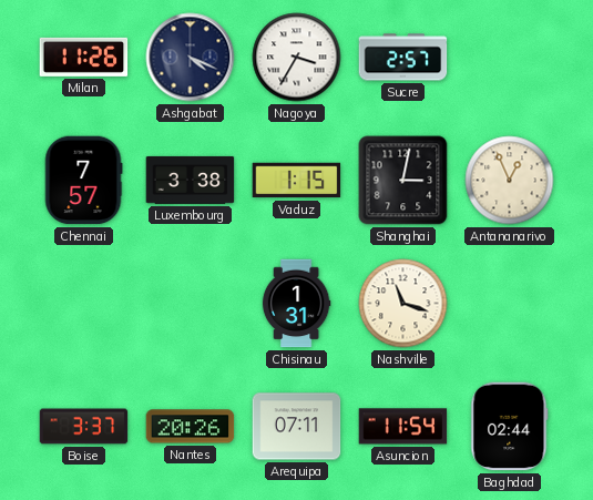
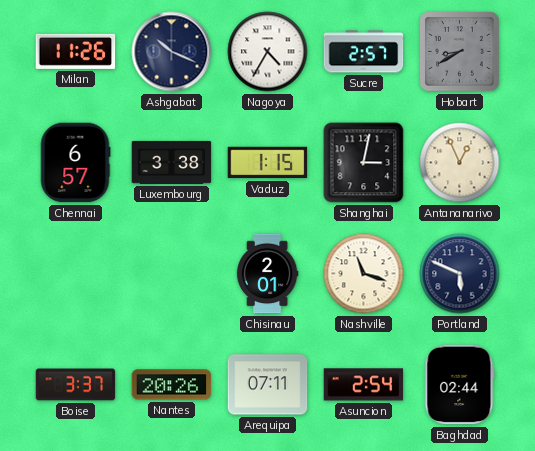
Ashgabat: 4:19 -> 10:19
Nagoya: 3:35 -> 4:35
Hobart: none -> 8:40
Chennai: 7:57 -> 6:57
Chisinau: 1:31 -> 2:01
Portland: none -> 5:49
Asuncion: 11:54 -> 2:54
